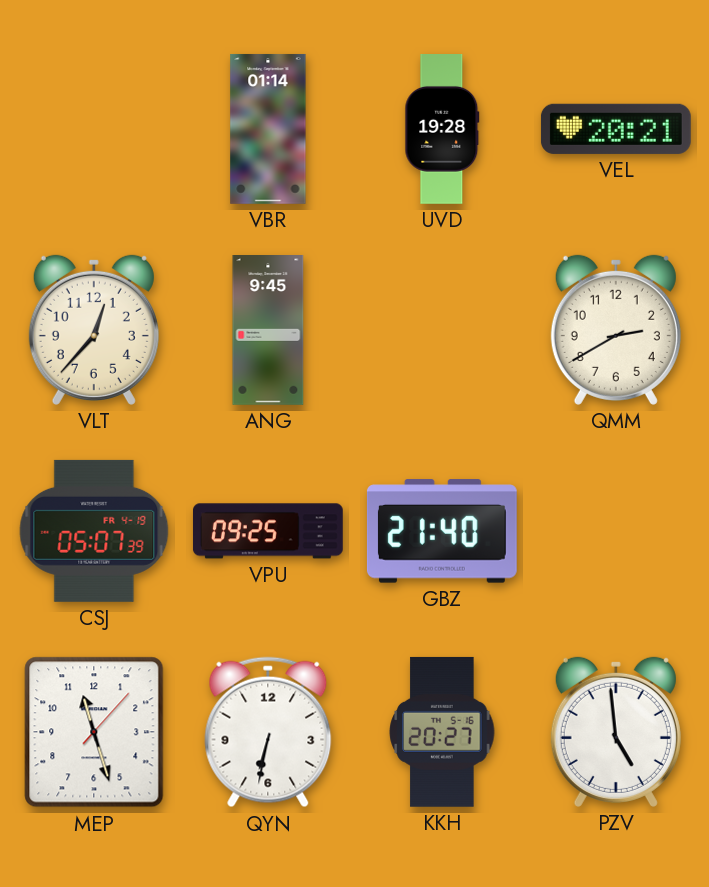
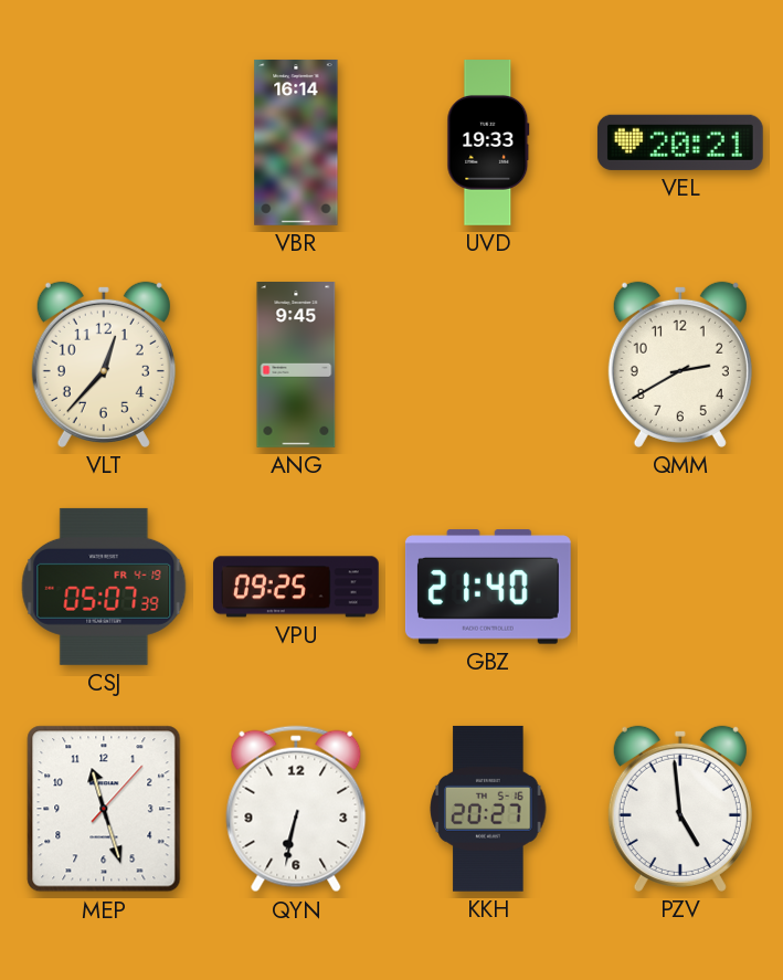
VBR: 01:14 -> 16:14
UVD: 19:28 -> 19:33
